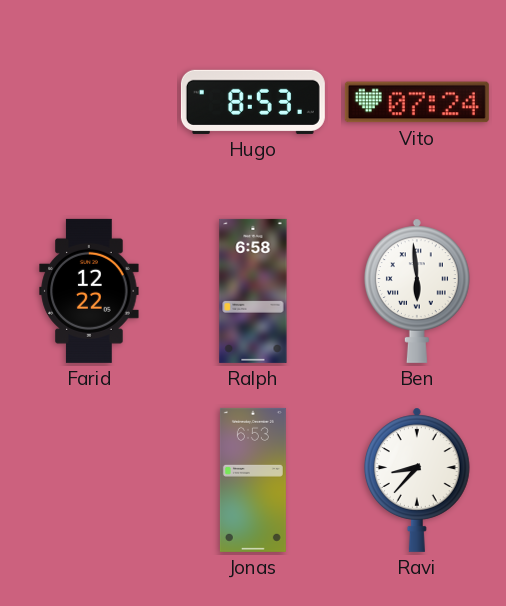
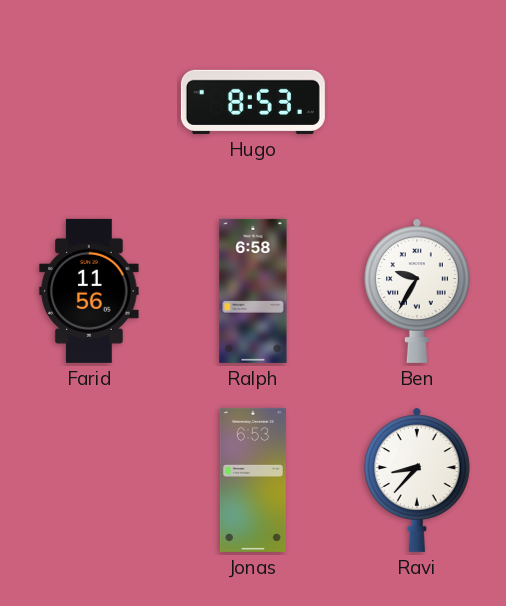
Vito: 07:24 -> none
Farid: 12:22 -> 11:56
Ben: 5:59 -> 9:35
